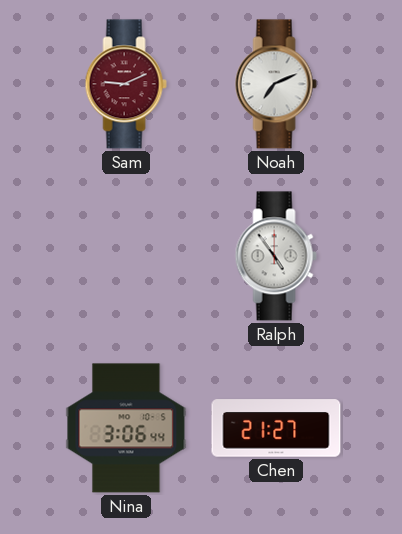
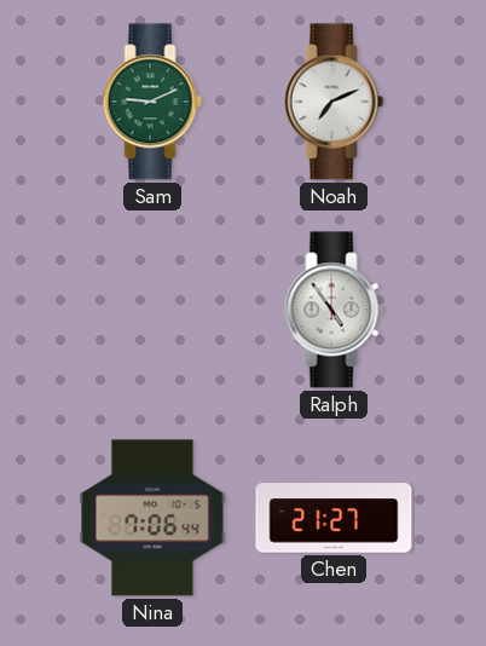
Sam dial: burgundy -> green
Nina: 3:06 -> 7:06
